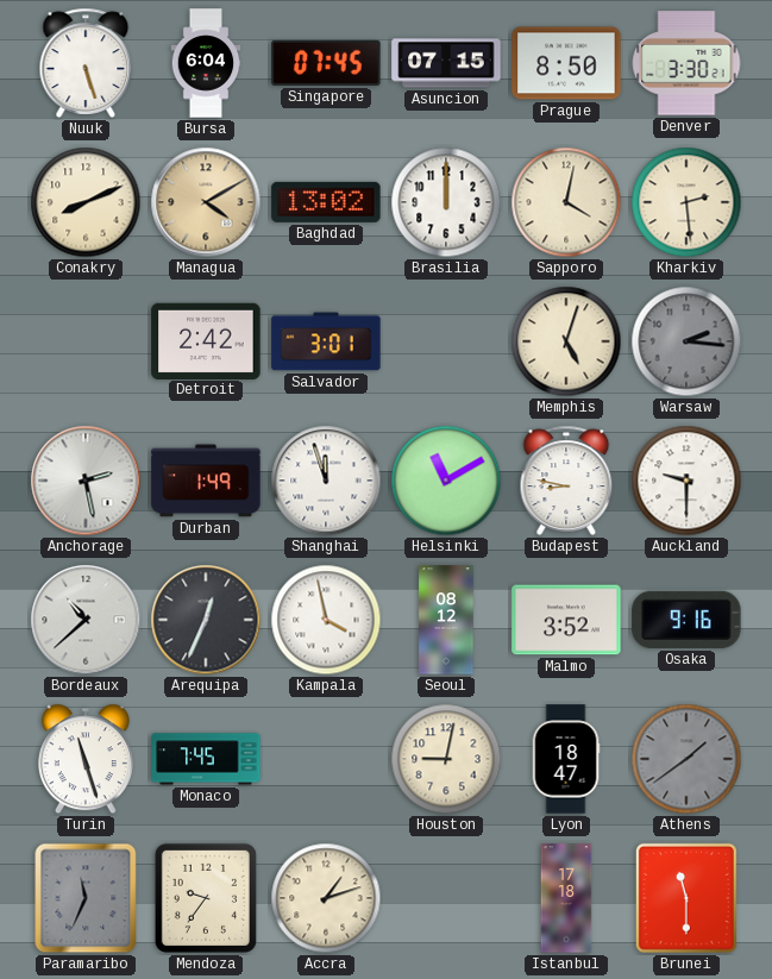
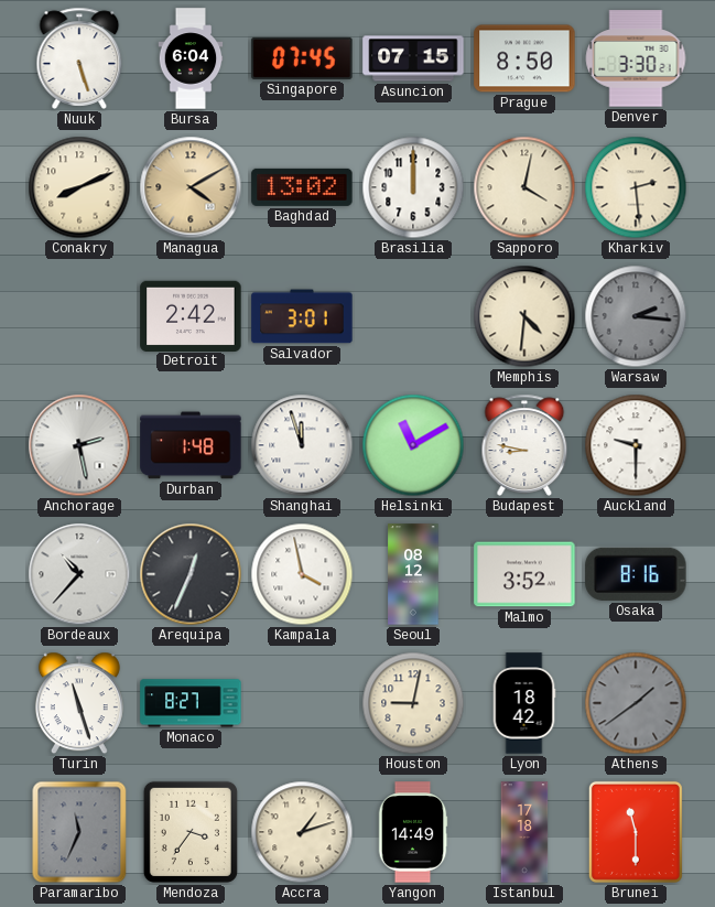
Memphis: 5:03 -> 4:31
Durban: 1:49 -> 1:48
Bordeaux: 10:38 -> 10:37
Osaka: 9:16 -> 8:16
Monaco: 7:45 -> 8:27
Lyon: 18:47 -> 18:42
Mendoza: 9:36 -> 3:36
Yangon: none -> 14:49
